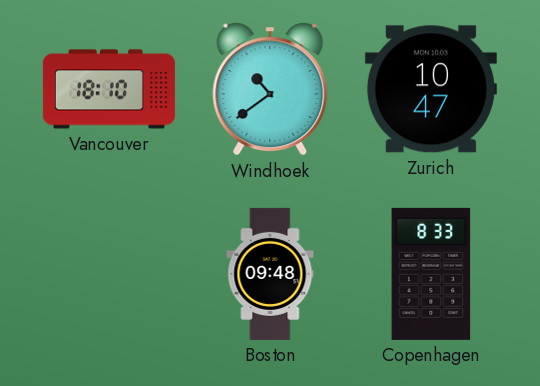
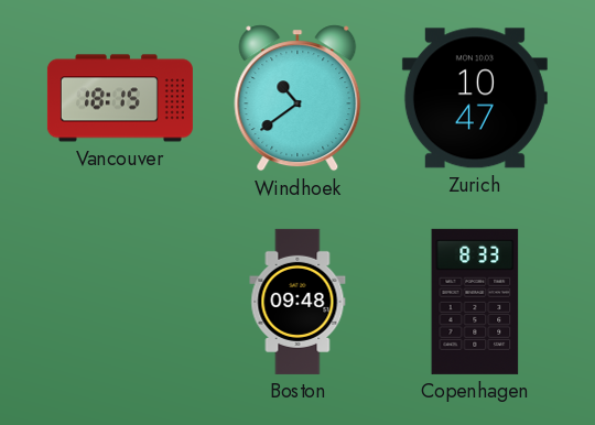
Vancouver: 18:10 -> 18:15
